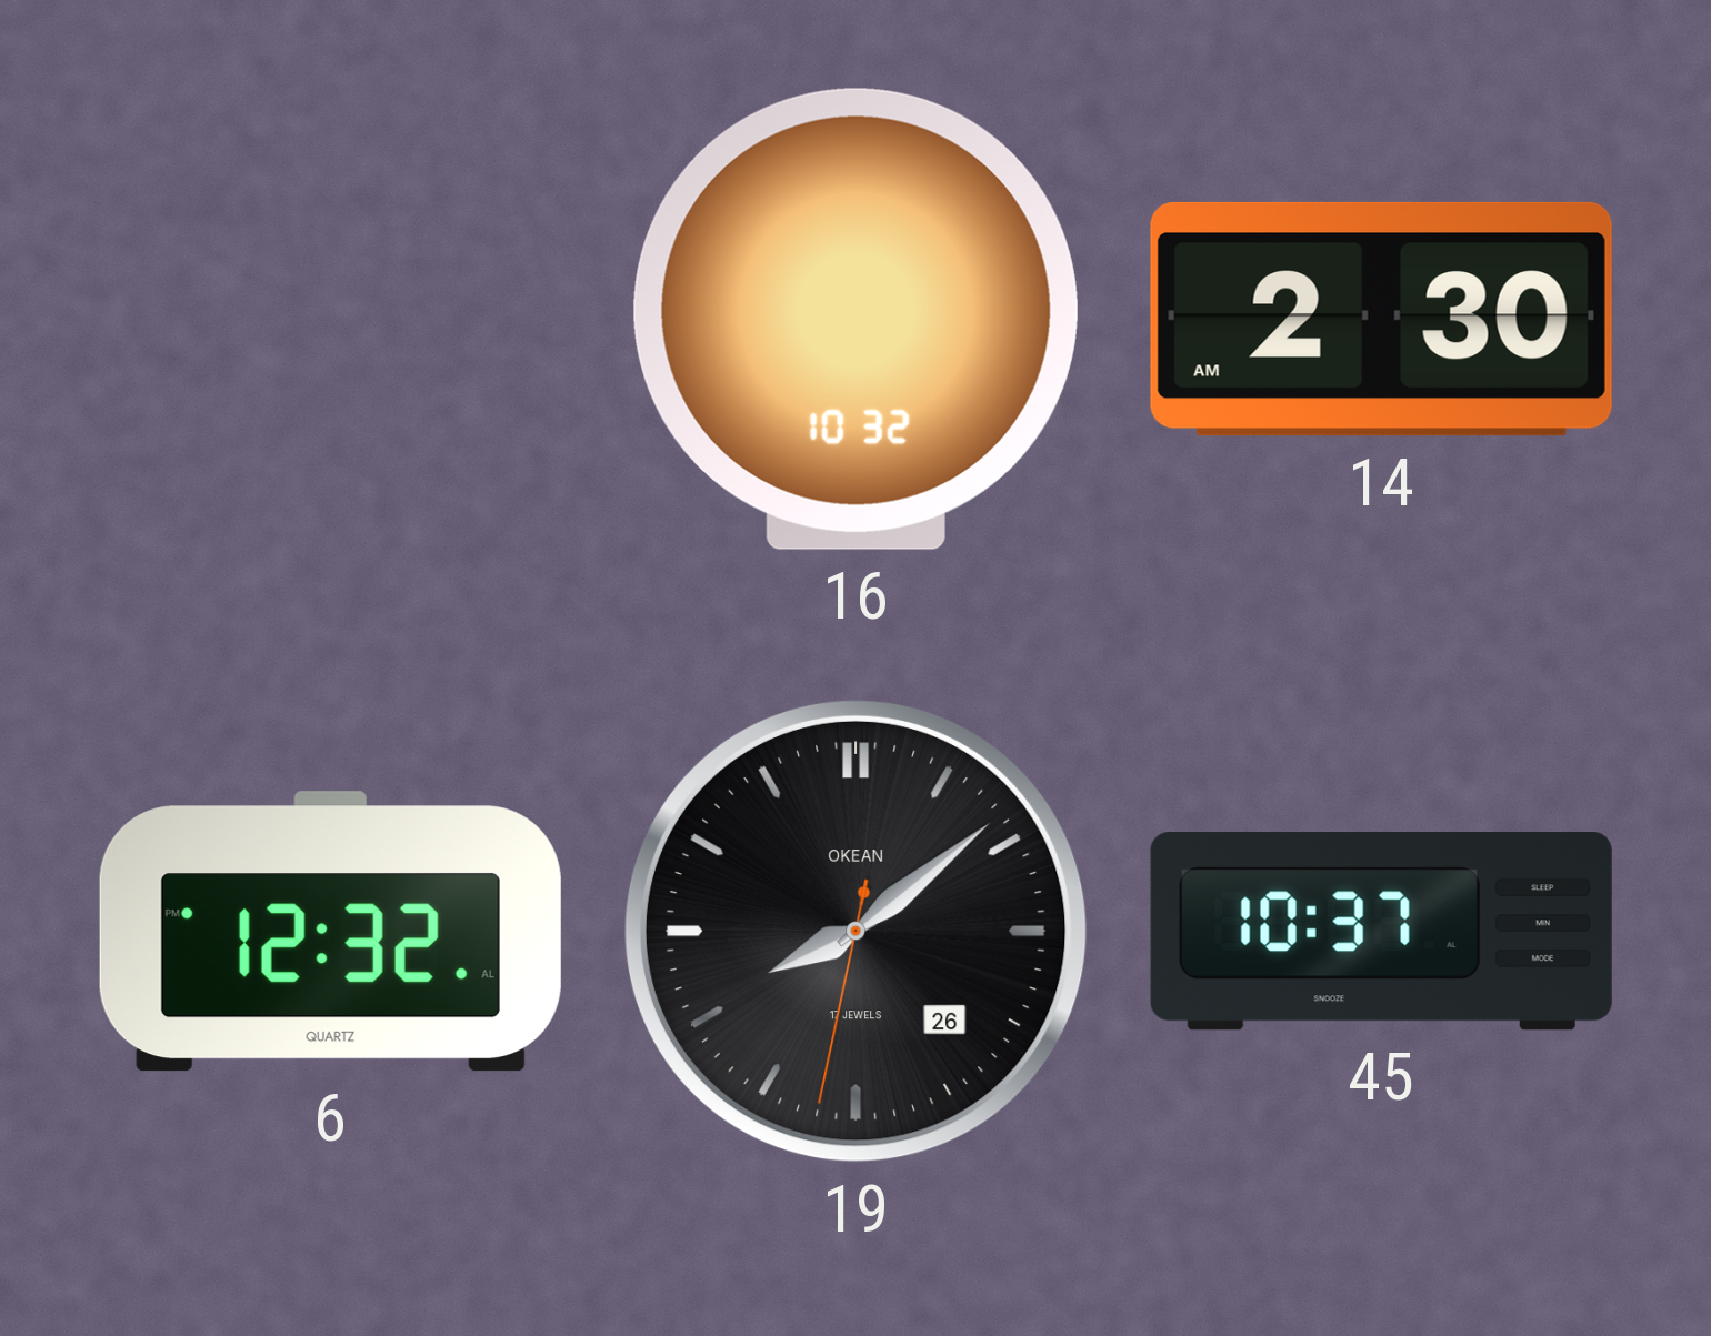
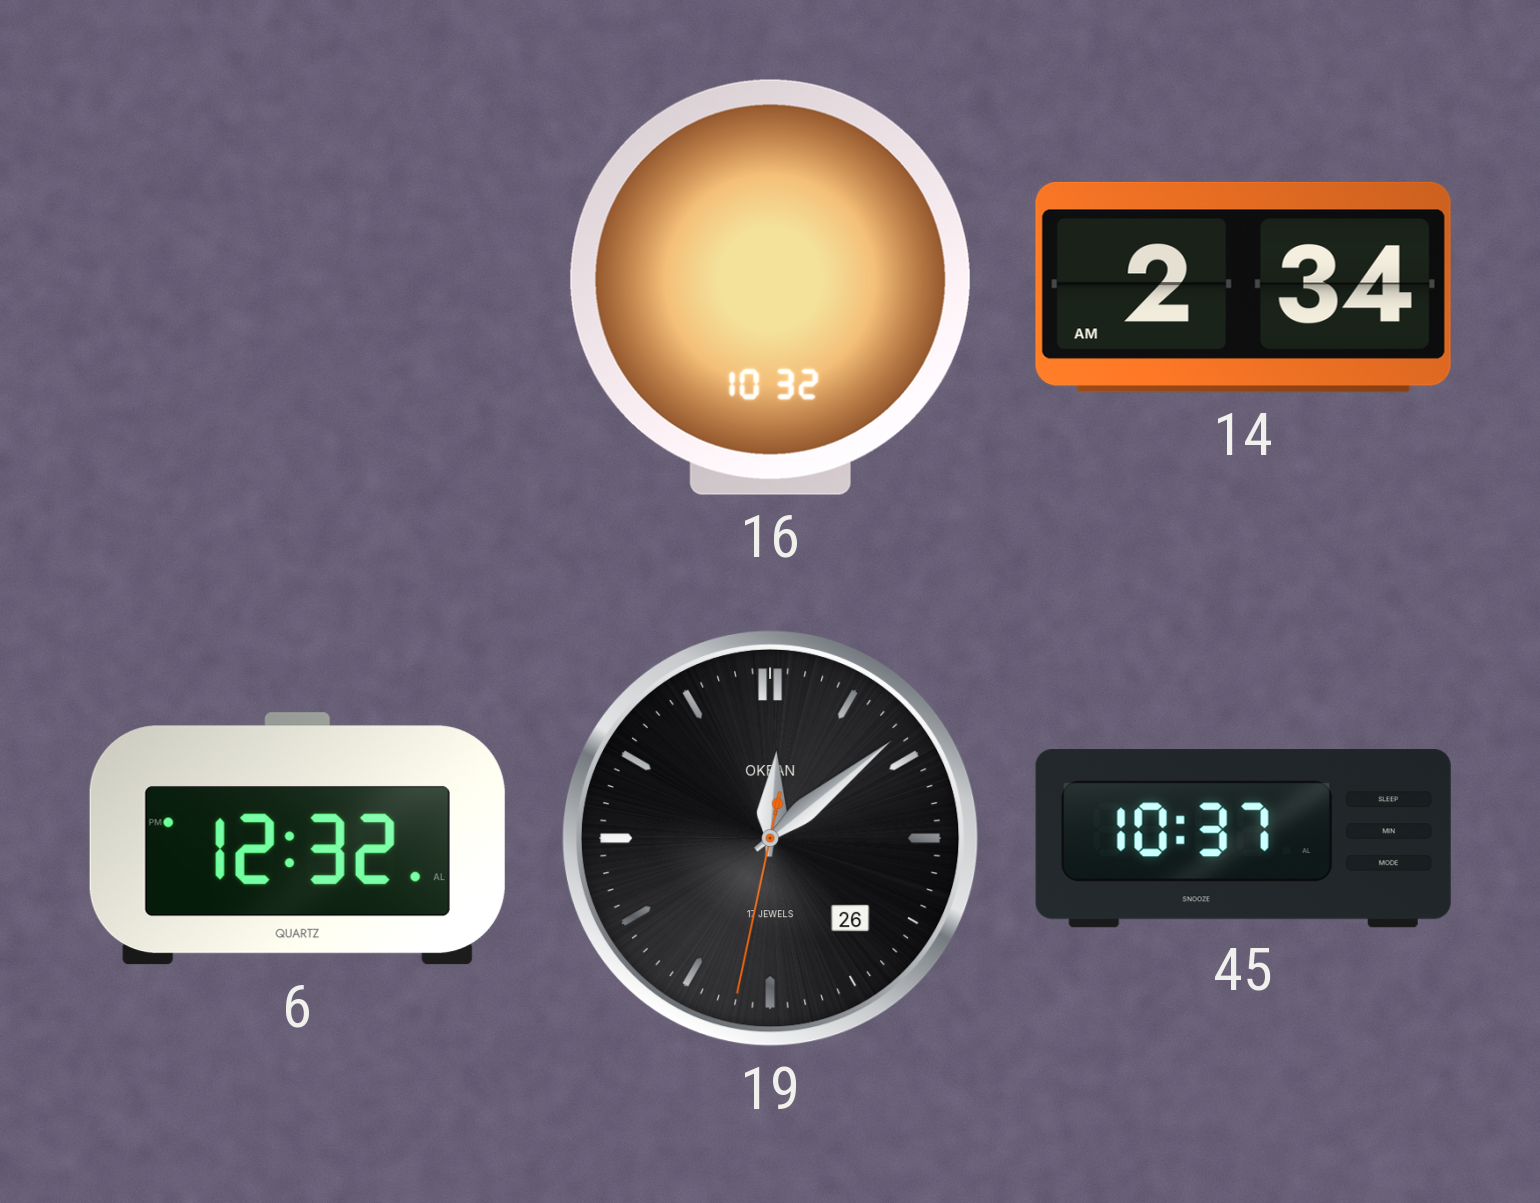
14: 2:30 -> 2:34
19: 8:08 -> 12:08
